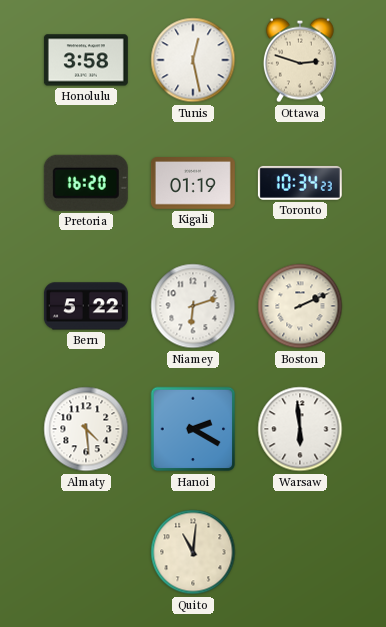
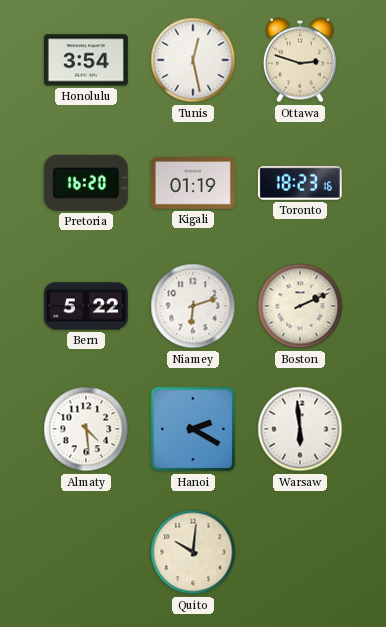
Honolulu: 3:58 -> 3:54
Toronto: 10:34 -> 18:23
Quito: 11:01 -> 10:01
